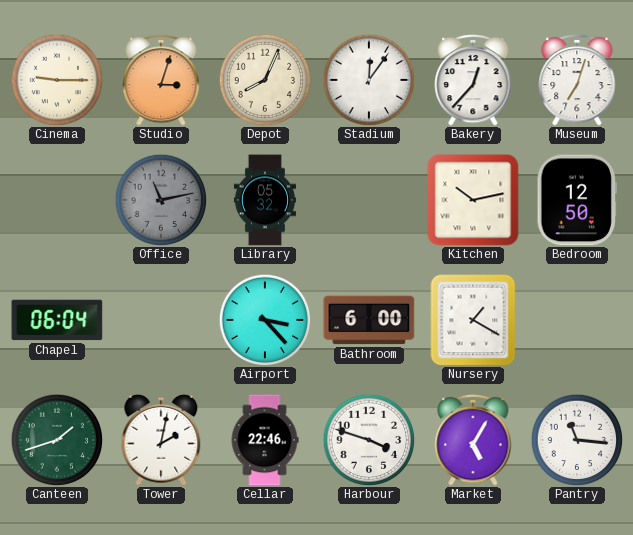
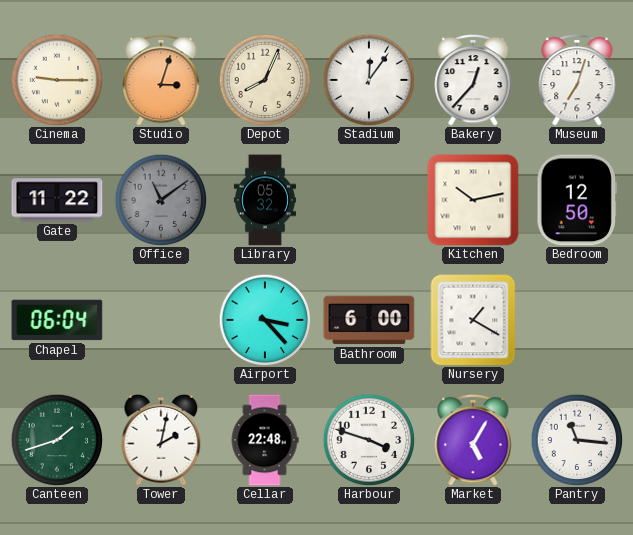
Gate: none -> 11:22
Office: 11:13 -> 11:09
Cellar: 22:46 -> 22:48
